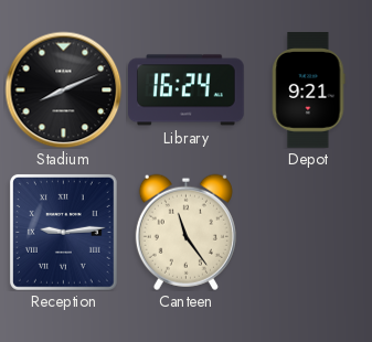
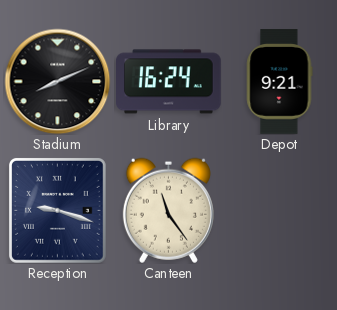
Reception: 9:14 -> 9:18
